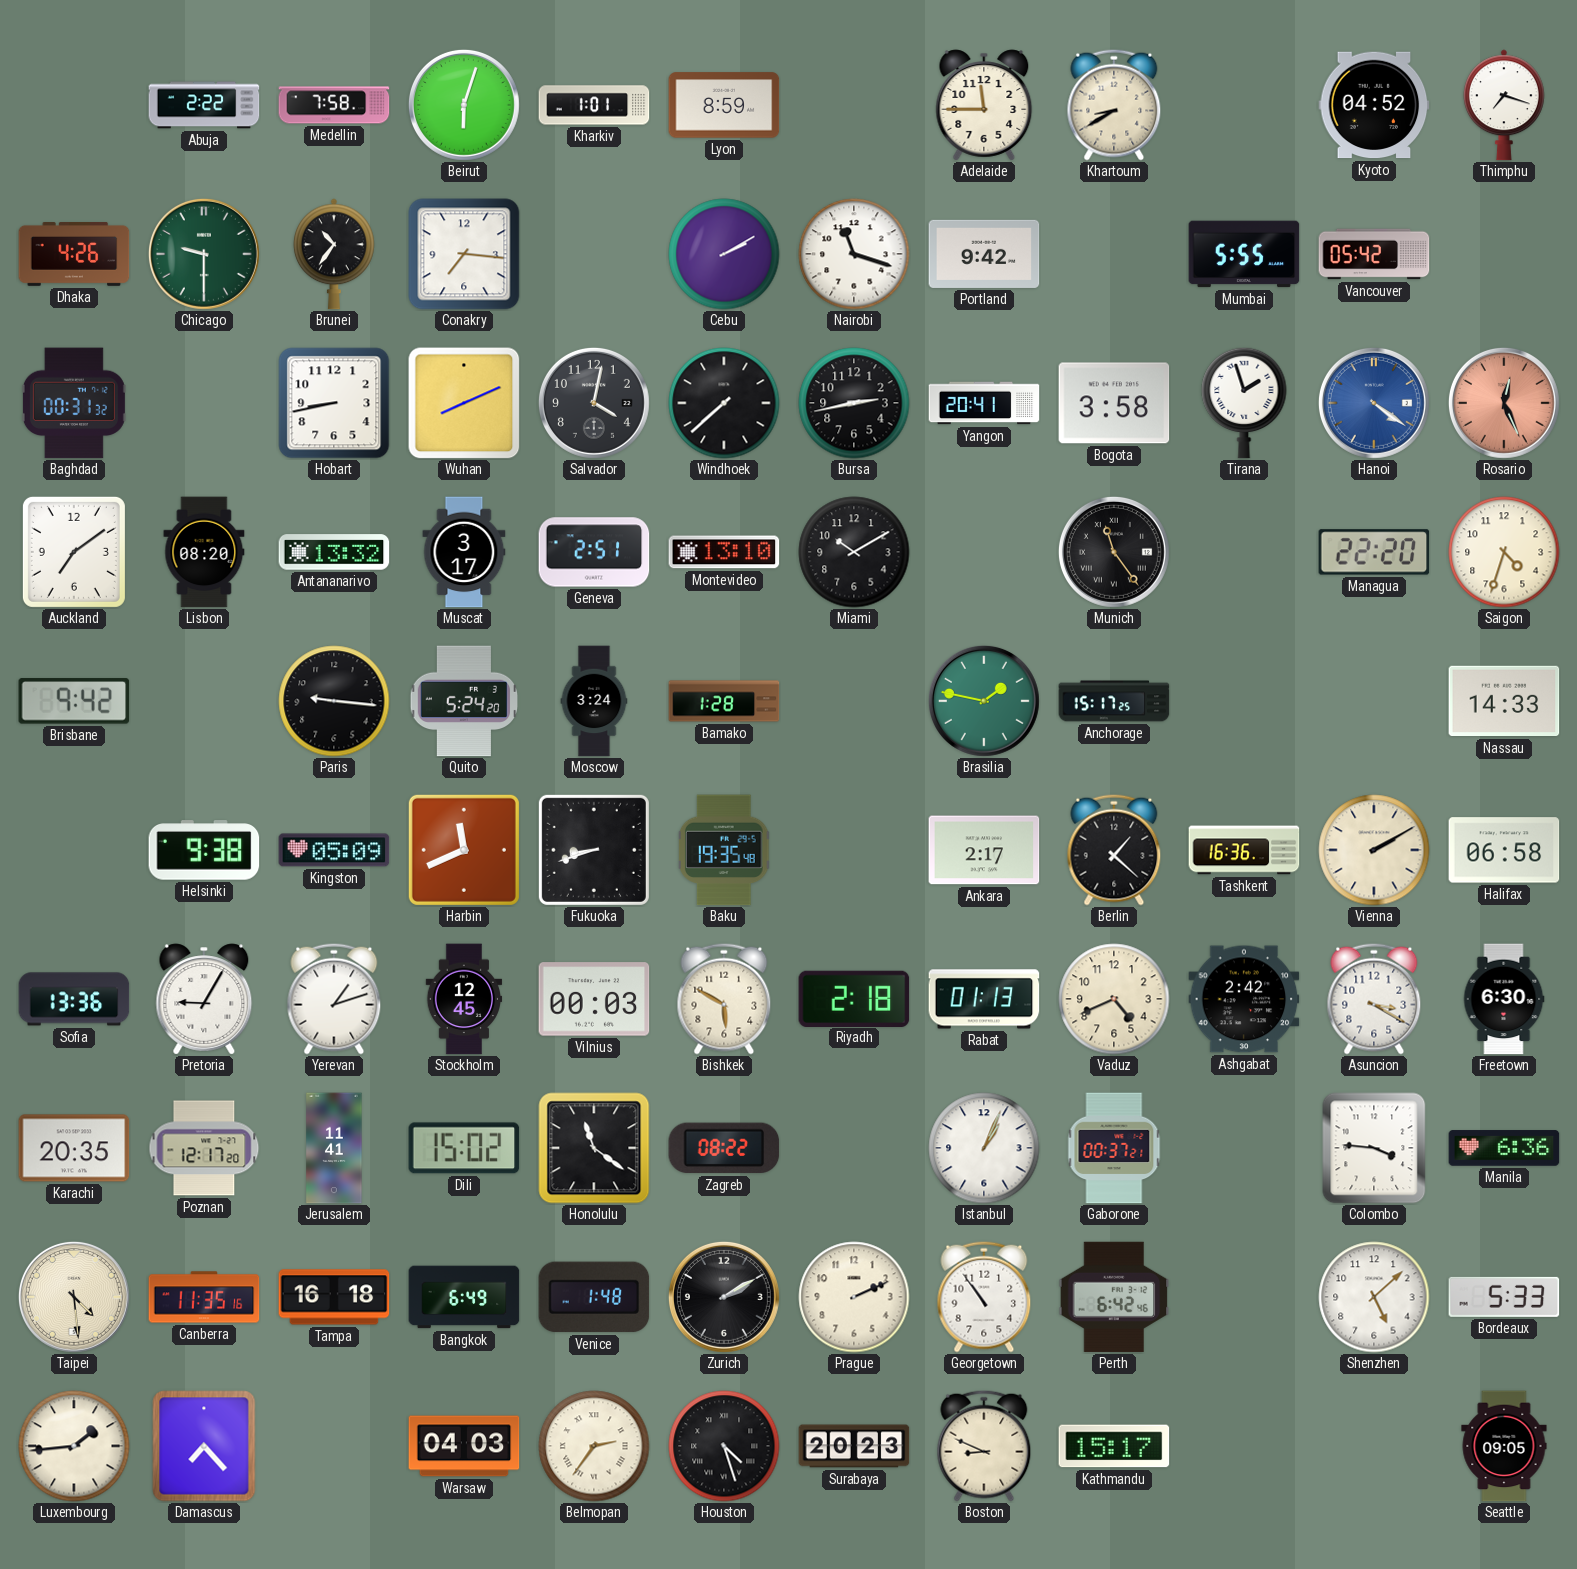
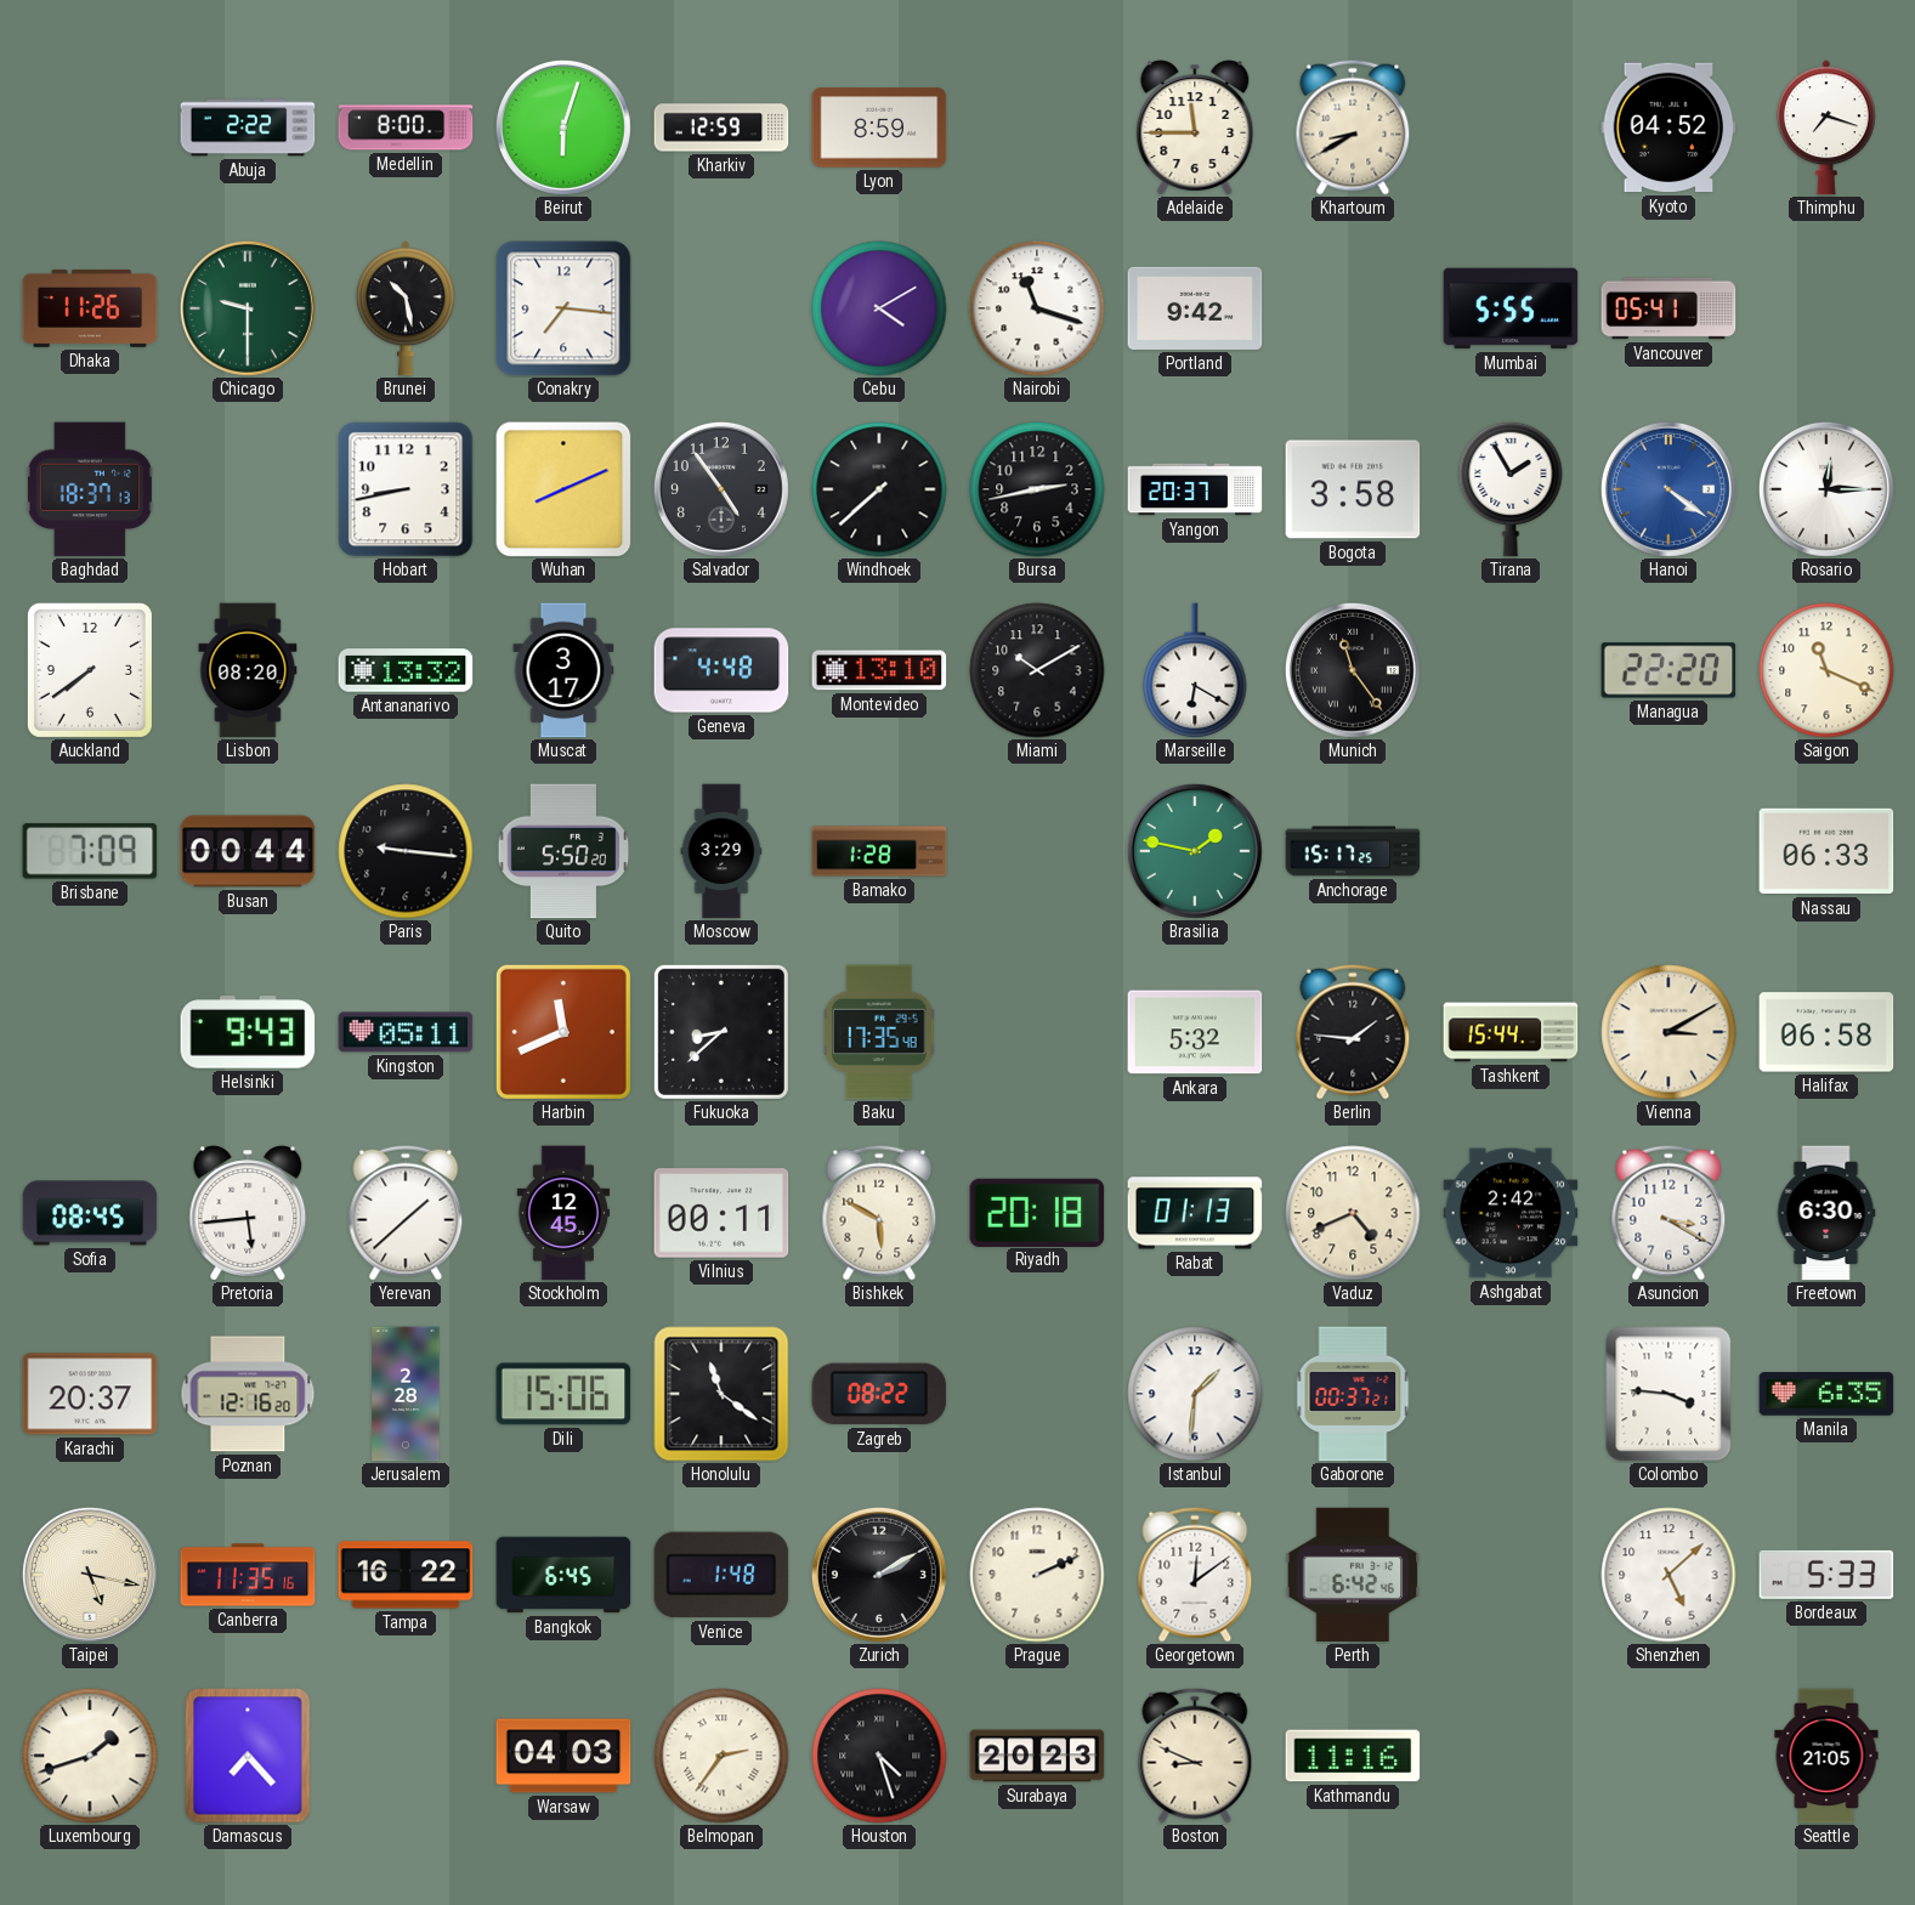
Medellin: 7:58 -> 8:00
Kharkiv: 1:01 -> 12:59
Dhaka: 4:26 -> 11:26
Brunei: 10:36 -> 10:28
Cebu: 2:10 -> 4:10
Vancouver: 05:42 -> 05:41
Baghdad: 00:31 -> 18:37
Salvador: 4:02 -> 4:54
Yangon: 20:41 -> 20:37
Tirana: 1:57 -> 1:55
Rosario: 12:26 -> 12:15
Rosario dial: salmon -> white
Auckland: 7:09 -> 7:39
Geneva: 2:51 -> 4:48
Marseille: none -> 6:20
Saigon: 4:33 -> 11:19
Brisbane: 9:42 -> 7:09
Busan: none -> 00:44
Quito: 5:24 -> 5:50
Moscow: 3:24 -> 3:29
Nassau: 14:33 -> 06:33
Helsinki: 9:38 -> 9:43
Kingston: 05:09 -> 05:11
Fukuoka: 8:42 -> 8:38
Baku: 19:35 -> 17:35
Ankara: 2:17 -> 5:32
Berlin: 1:22 -> 1:46
Tashkent: 16:36 -> 15:44
Vienna: 2:10 -> 3:10
Sofia: 13:36 -> 08:45
Pretoria: 9:05 -> 5:44
Yerevan: 1:12 -> 1:38
Vilnius: 00:03 -> 00:11
Riyadh: 2:18 -> 20:18
Karachi: 20:35 -> 20:37
Poznan: 12:17 -> 12:16
Jerusalem: 11:41 -> 2:28
Dili: 15:02 -> 15:06
Istanbul: 1:04 -> 1:31
Manila: 6:36 -> 6:35
Taipei: 4:29 -> 5:17
Tampa: 16:18 -> 16:22
Bangkok: 6:49 -> 6:45
Georgetown: 10:54 -> 12:09
Luxembourg: 1:44 -> 1:42
Kathmandu: 15:17 -> 11:16
Seattle: 09:05 -> 21:05
